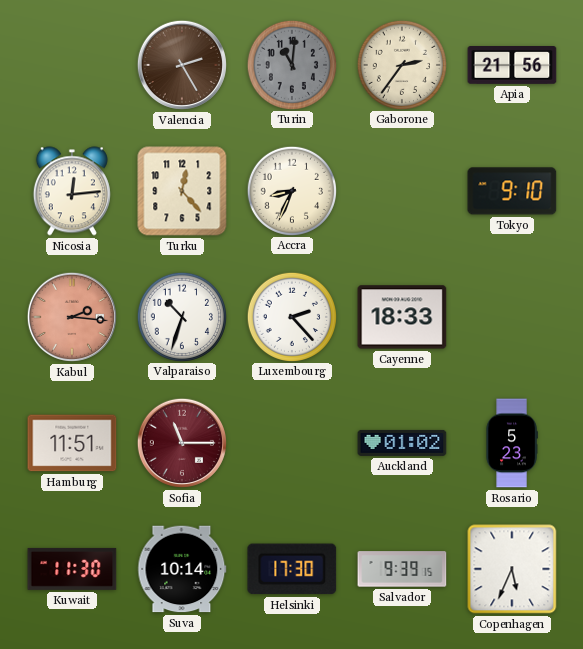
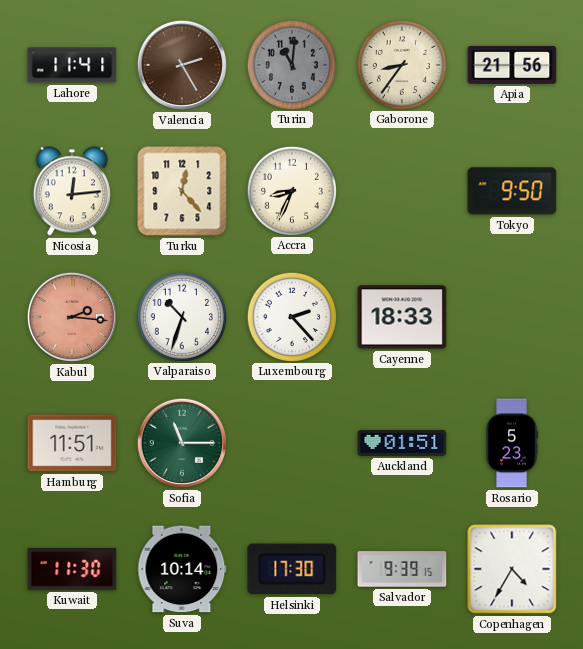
Lahore: none -> 11:41
Gaborone: 2:36 -> 8:36
Tokyo: 9:10 -> 9:50
Sofia dial: burgundy -> green
Auckland: 01:02 -> 01:51
Copenhagen: 5:34 -> 4:35
